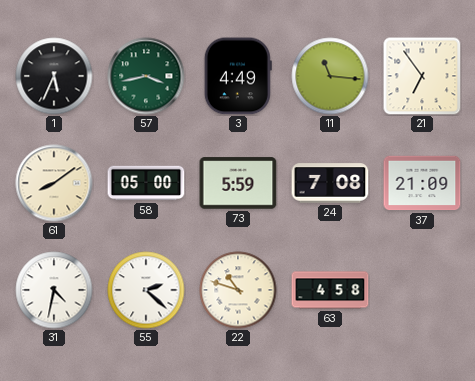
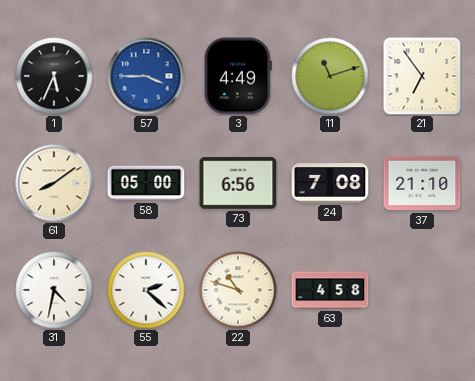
57: 3:43 -> 3:45
57 dial: green -> blue
11: 11:16 -> 11:12
73: 5:59 -> 6:56
37: 21:09 -> 21:10
